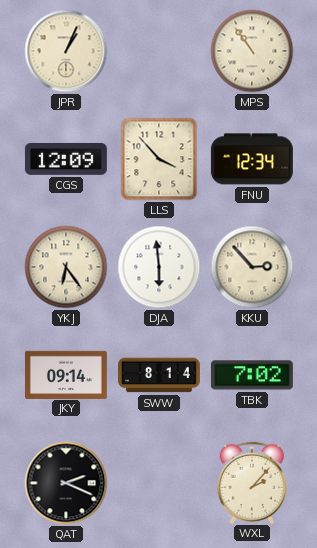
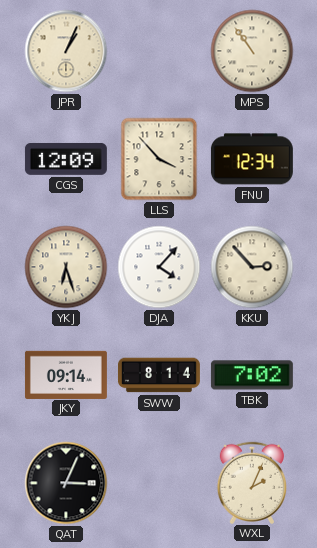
YKJ: 6:24 -> 6:27
DJA: 5:59 -> 4:07
QAT: 2:19 -> 3:04
WXL: 2:07 -> 2:04
